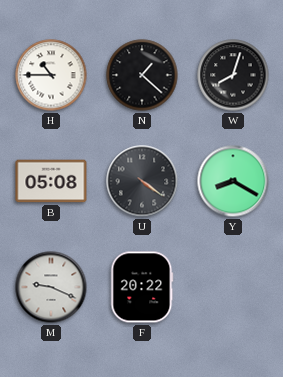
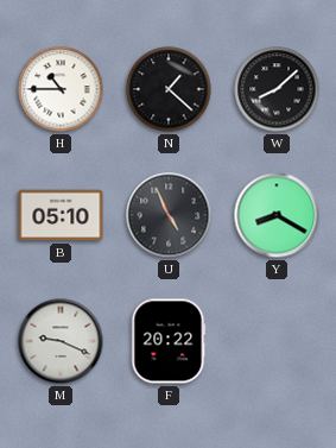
W: 8:03 -> 8:08
B: 05:08 -> 05:10
U: 4:21 -> 4:56
